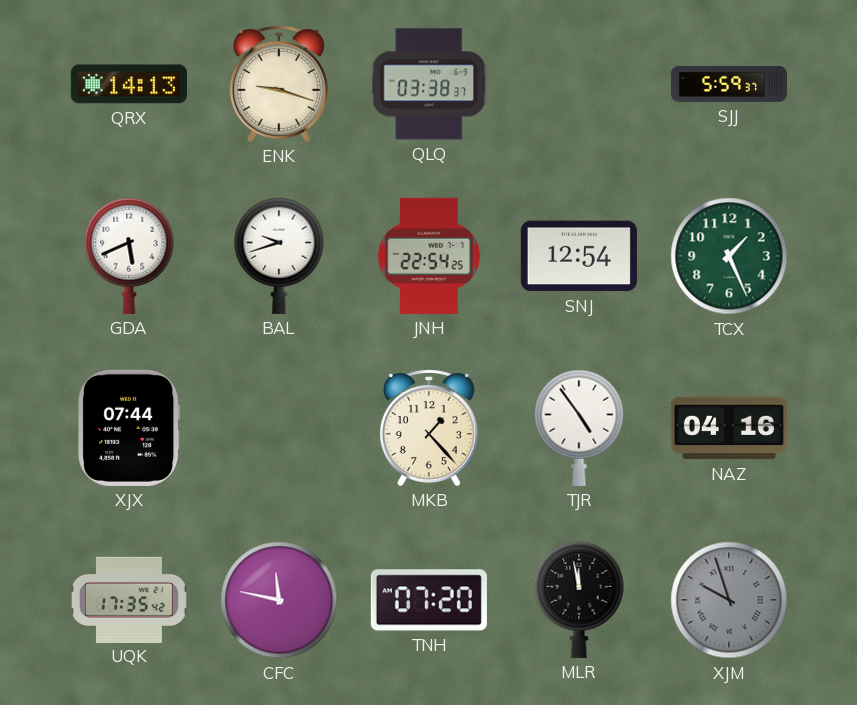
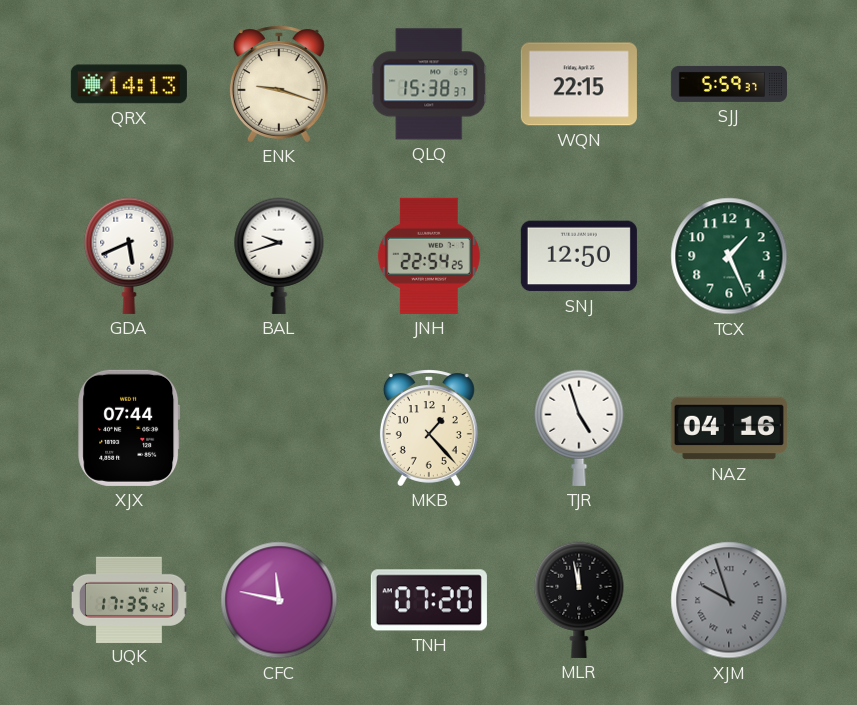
QLQ: 03:38 -> 15:38
WQN: none -> 22:15
SNJ: 12:54 -> 12:50
TJR: 4:54 -> 4:57
